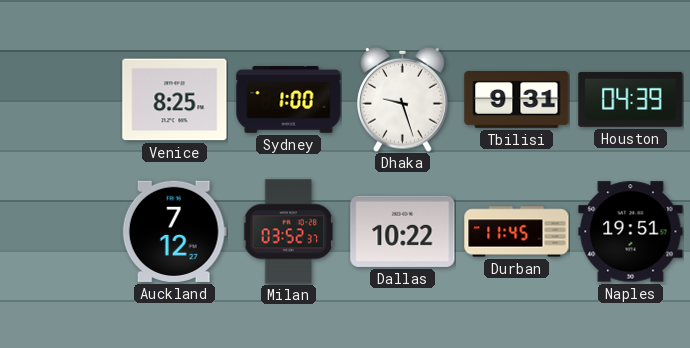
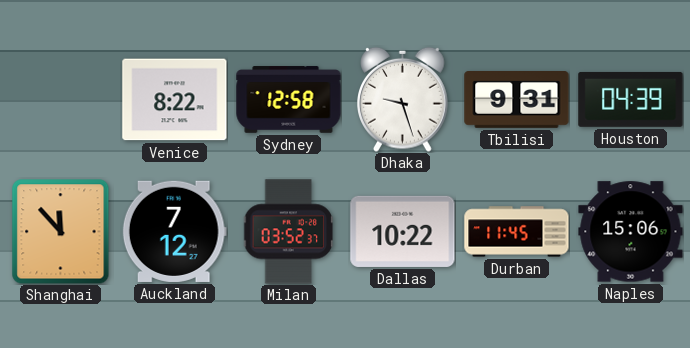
Venice: 8:25 -> 8:22
Sydney: 1:00 -> 12:58
Shanghai: none -> 11:53
Naples: 19:51 -> 15:06
